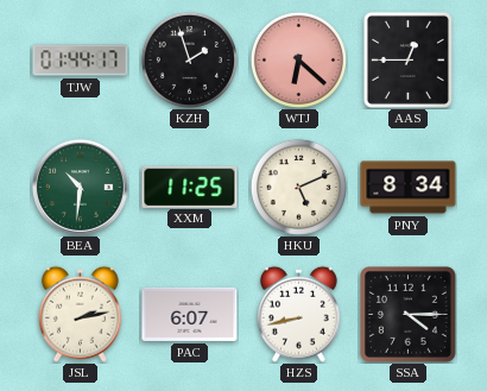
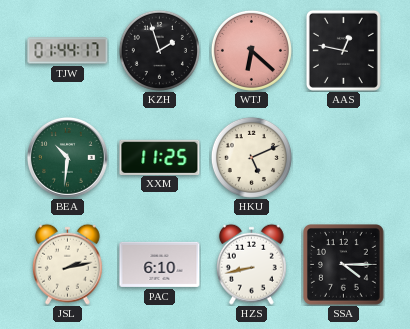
AAS: 12:45 -> 12:47
PNY: 8:34 -> none
PAC: 6:07 -> 6:10
